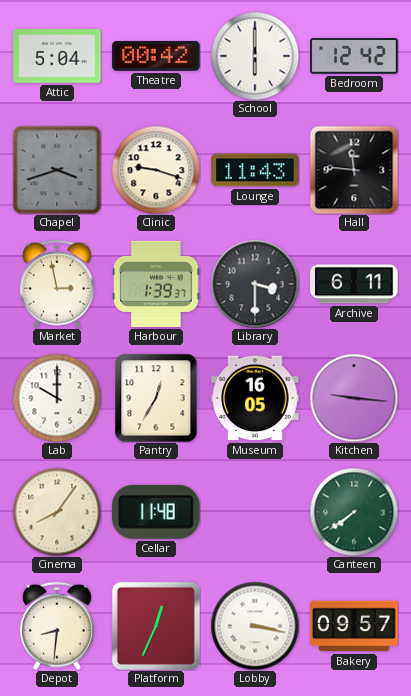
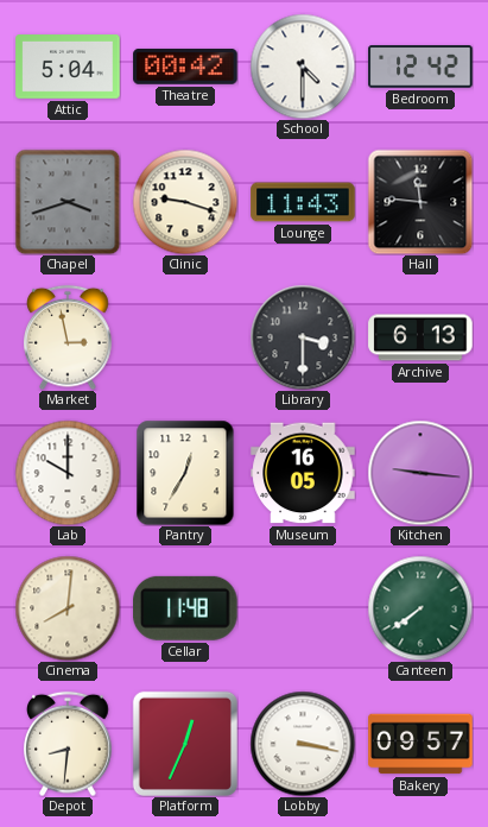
School: 6:00 -> 4:30
Harbour: 1:39 -> none
Archive: 6:11 -> 6:13
Cinema: 8:06 -> 8:01
